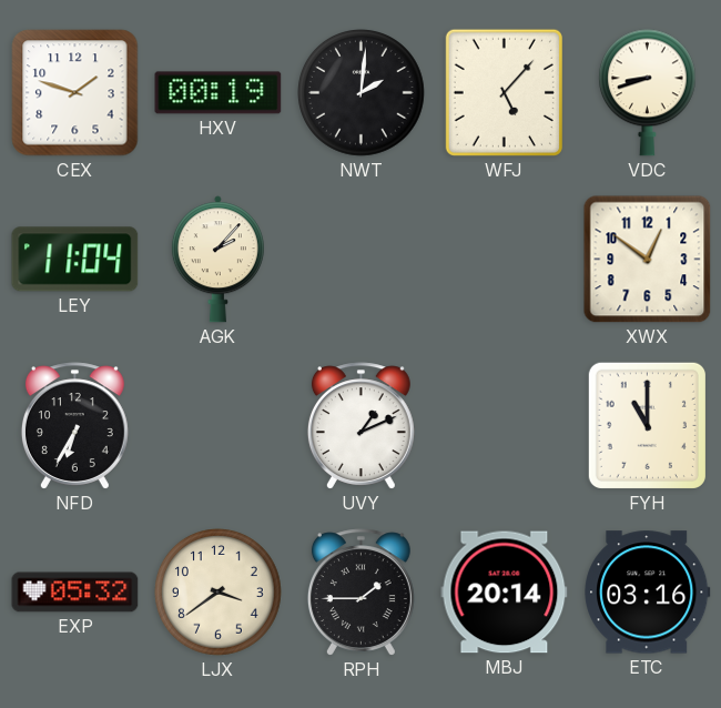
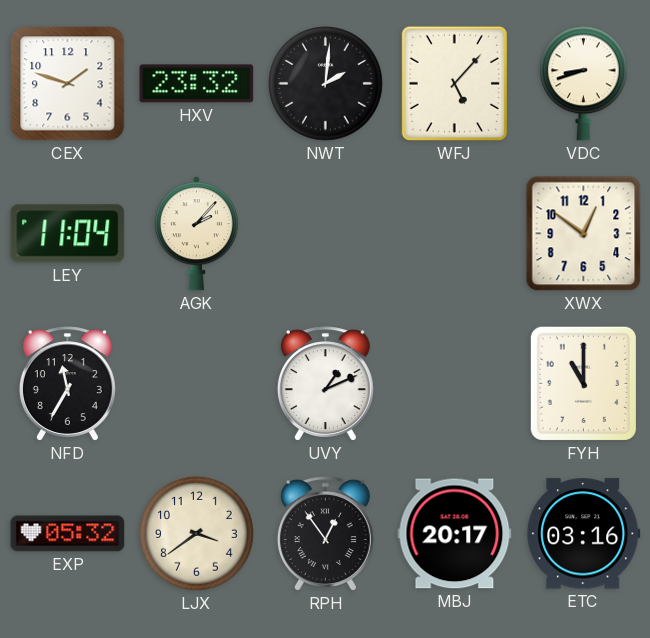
HXV: 00:19 -> 23:32
NFD: 6:35 -> 11:35
RPH: 1:45 -> 12:54
MBJ: 20:14 -> 20:17
